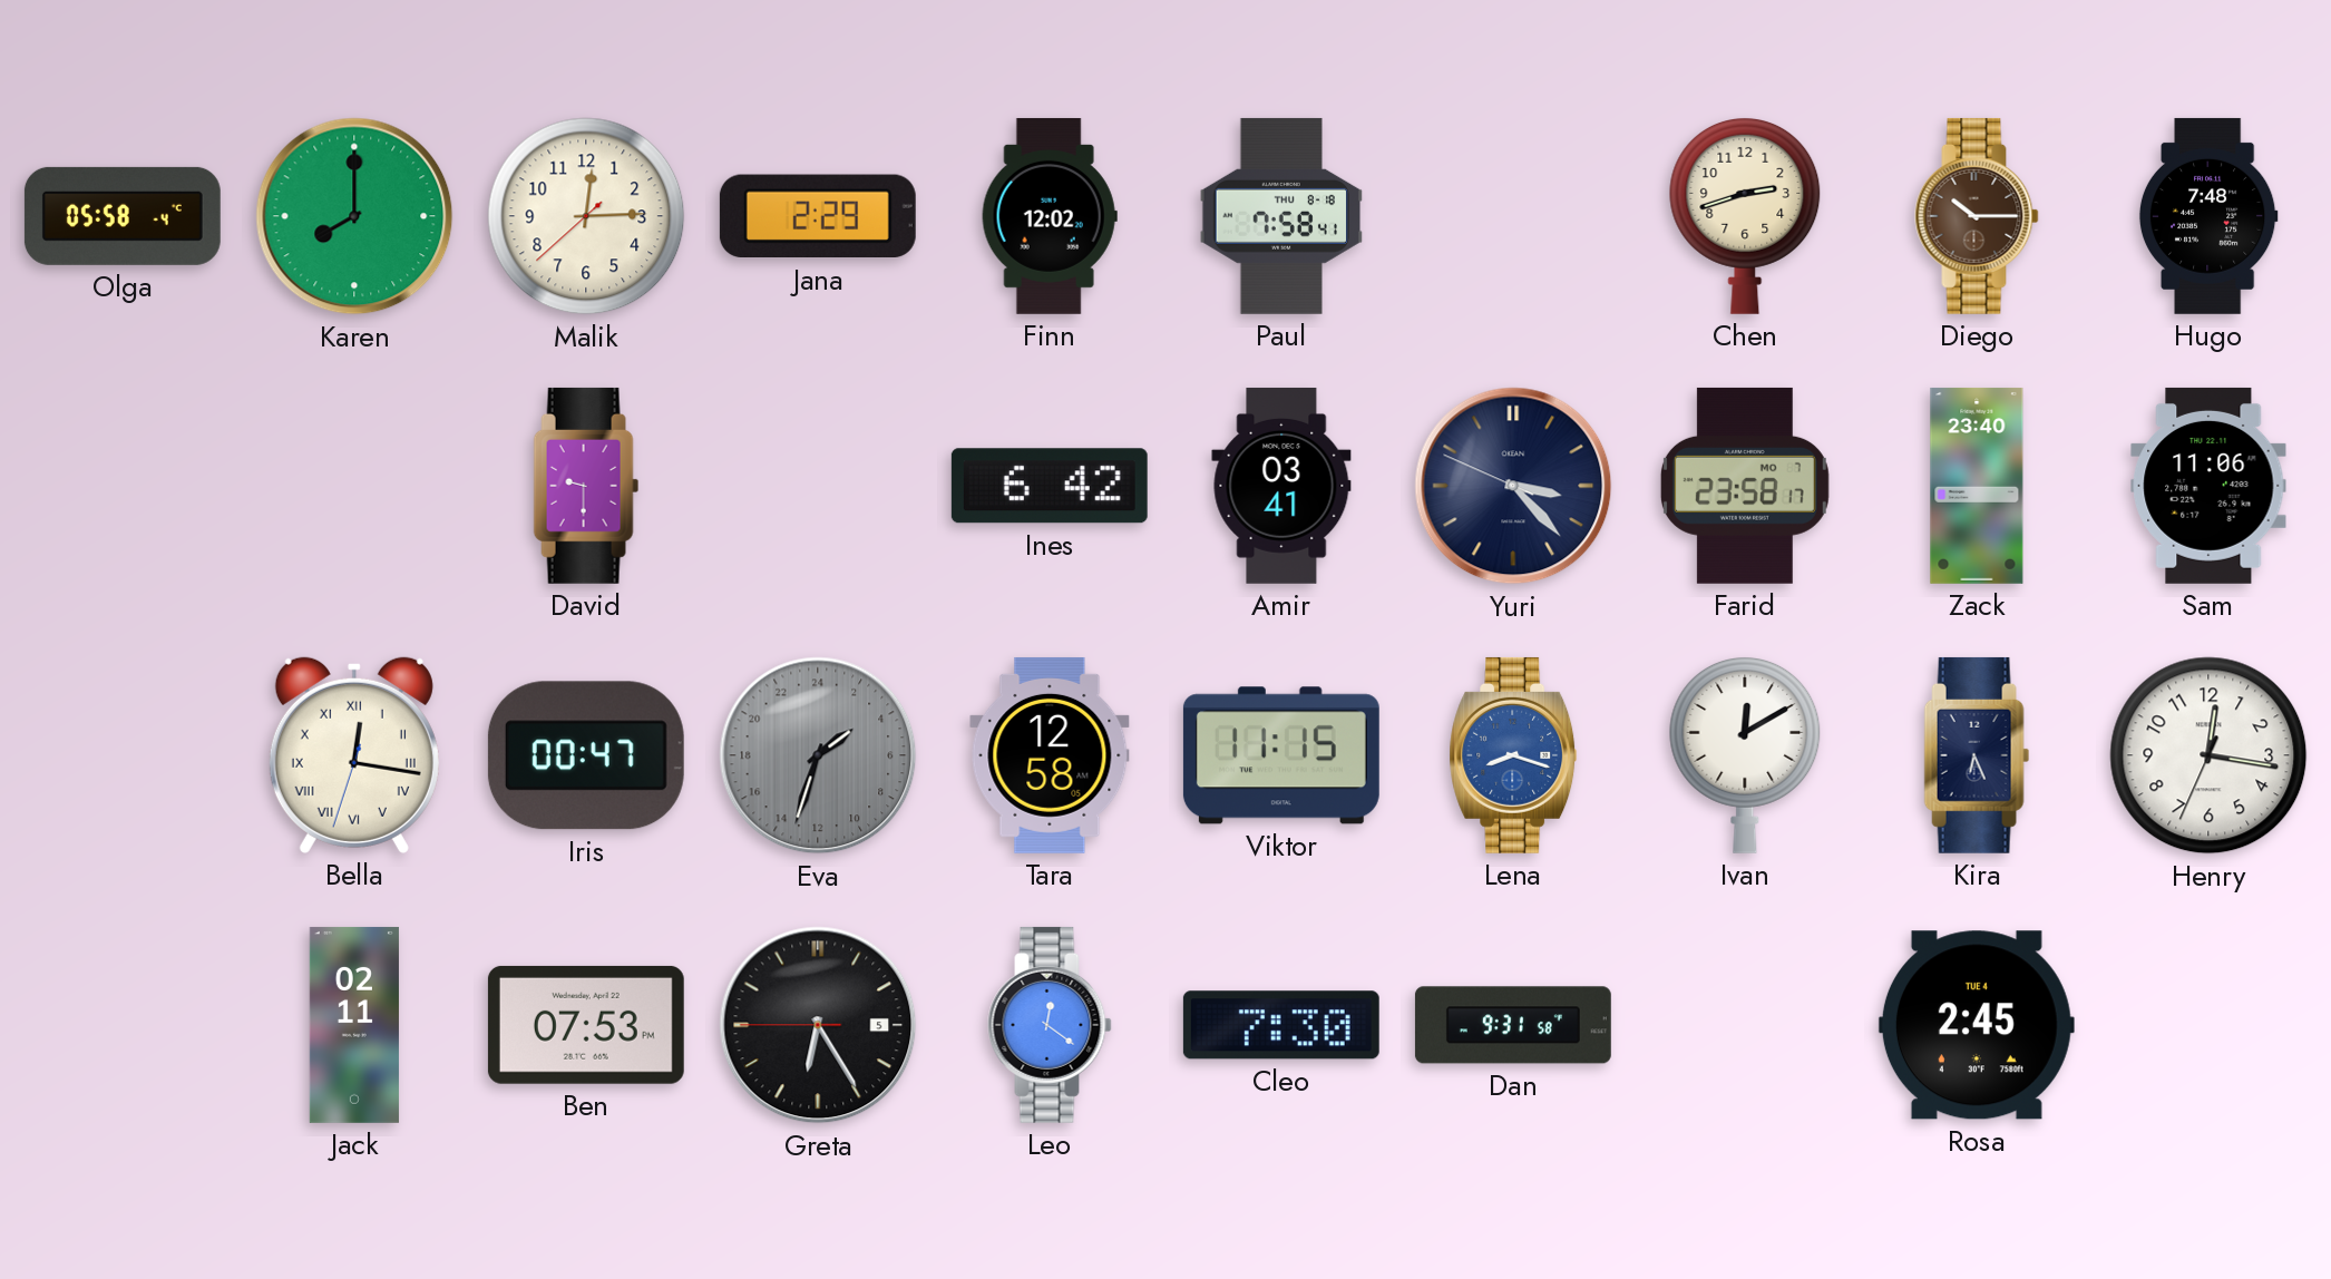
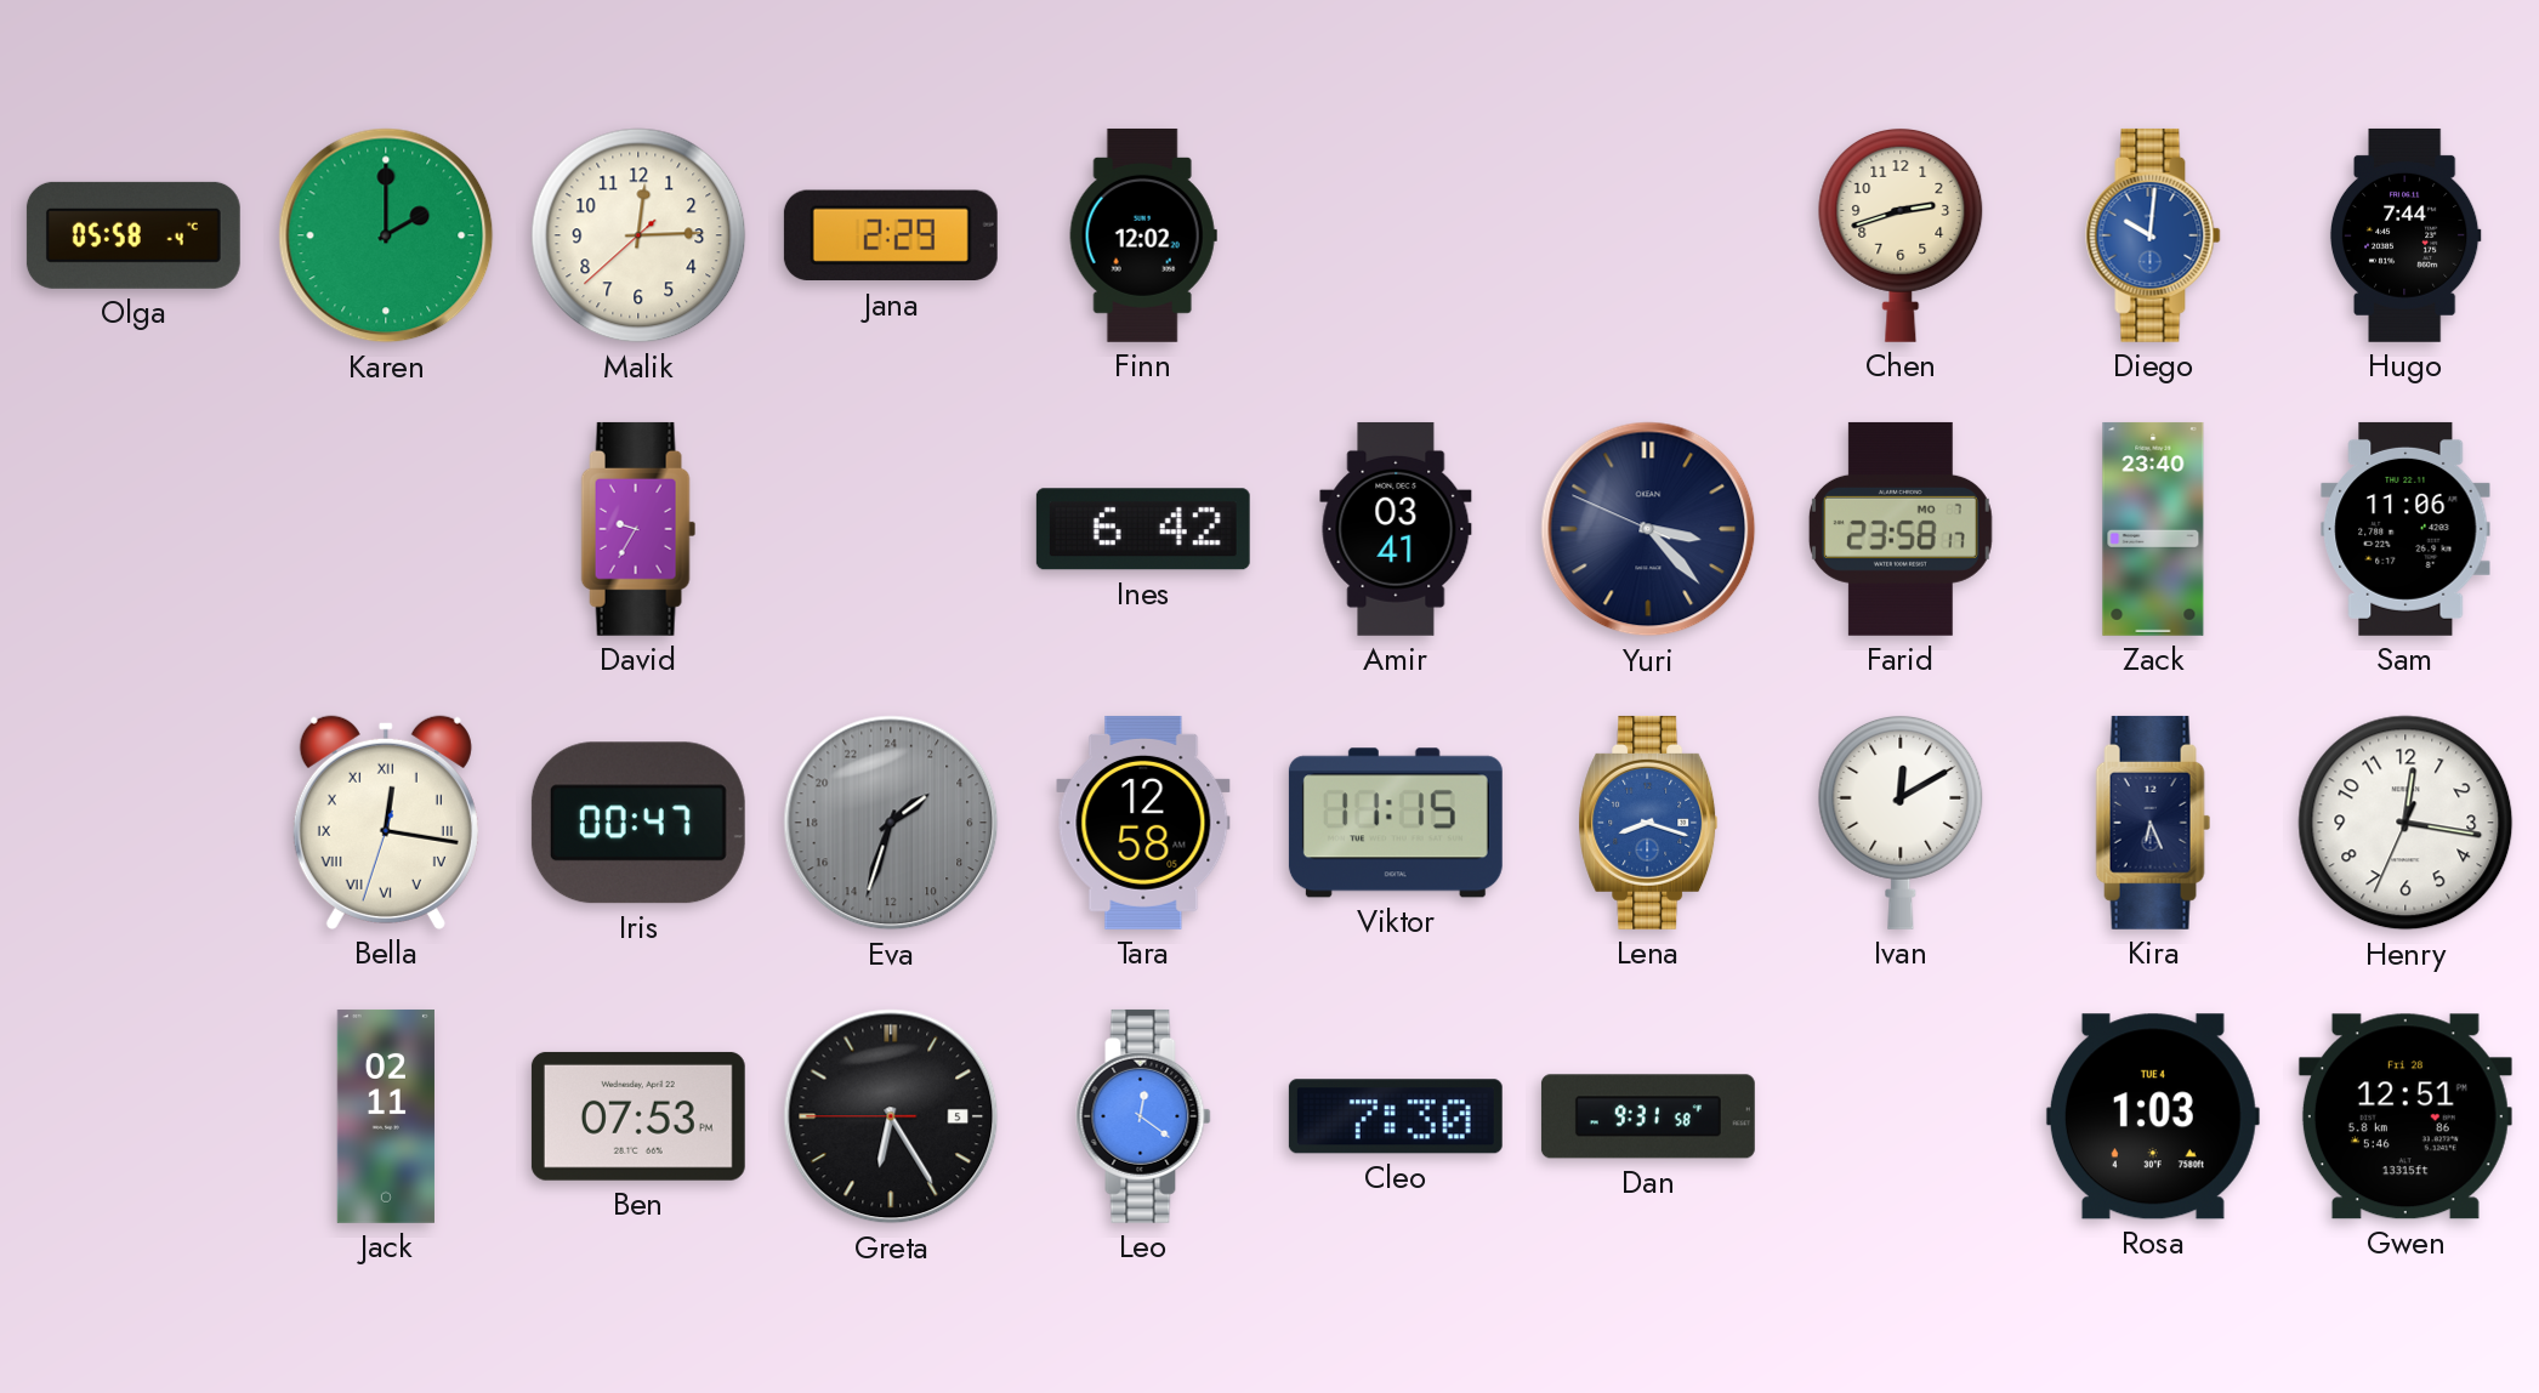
Karen: 8:00 -> 2:00
Paul: 7:58 -> none
Diego: 10:15 -> 10:01
Diego dial: brown -> blue
Hugo: 7:48 -> 7:44
David: 9:30 -> 9:35
Rosa: 2:45 -> 1:03
Gwen: none -> 12:51
